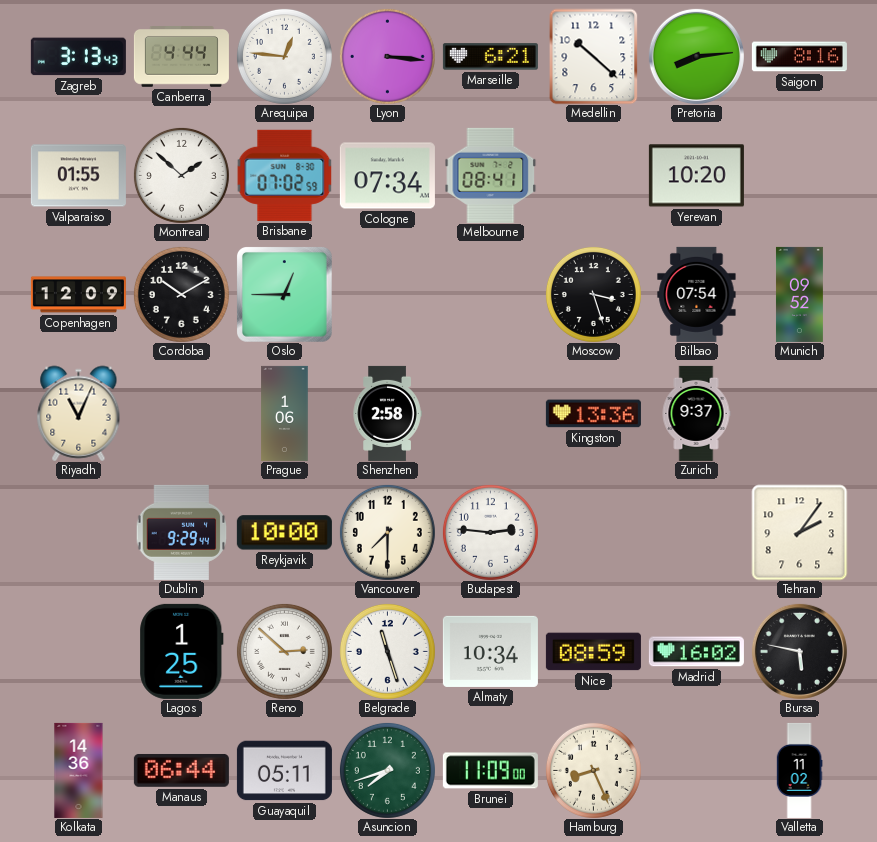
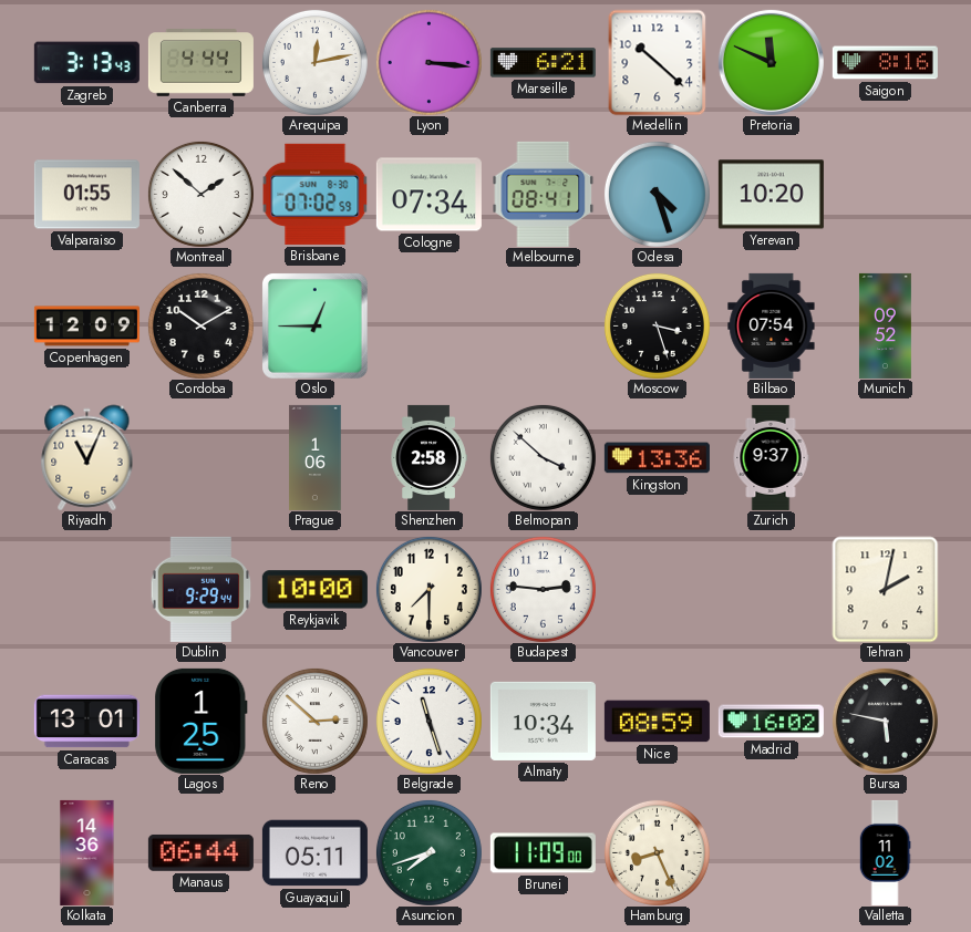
Arequipa: 12:46 -> 12:13
Pretoria: 8:14 -> 11:49
Odesa: none -> 4:27
Belmopan: none -> 3:52
Tehran: 2:06 -> 2:02
Caracas: none -> 13:01
